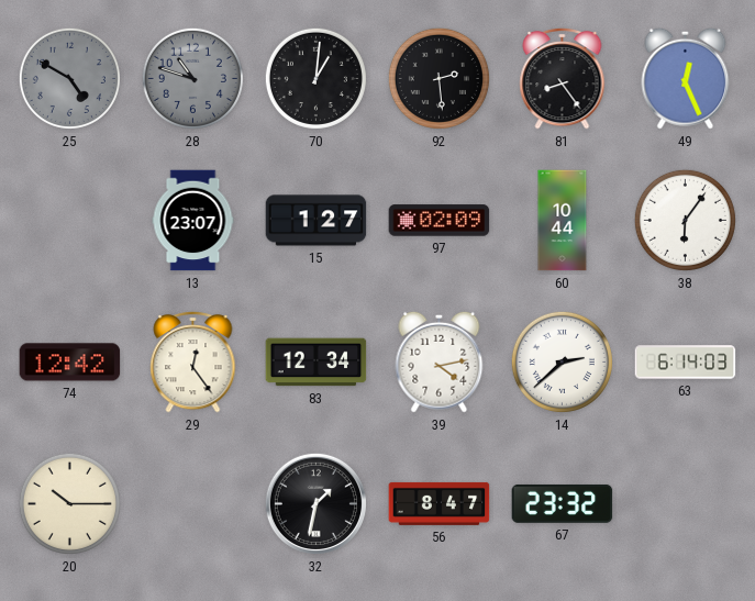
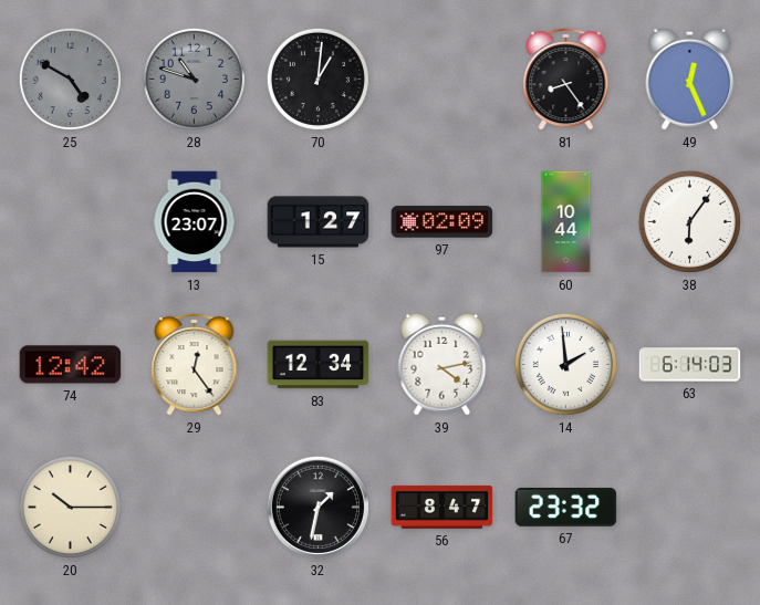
92: 2:29 -> none
14: 2:38 -> 1:59
